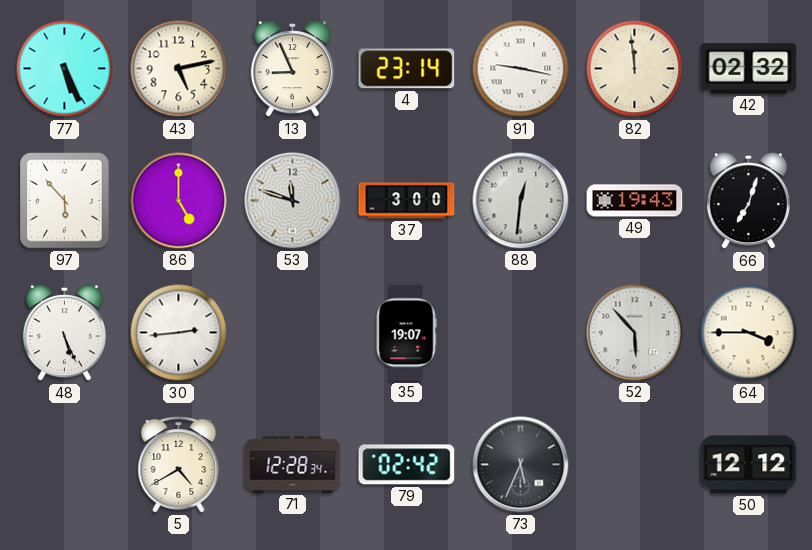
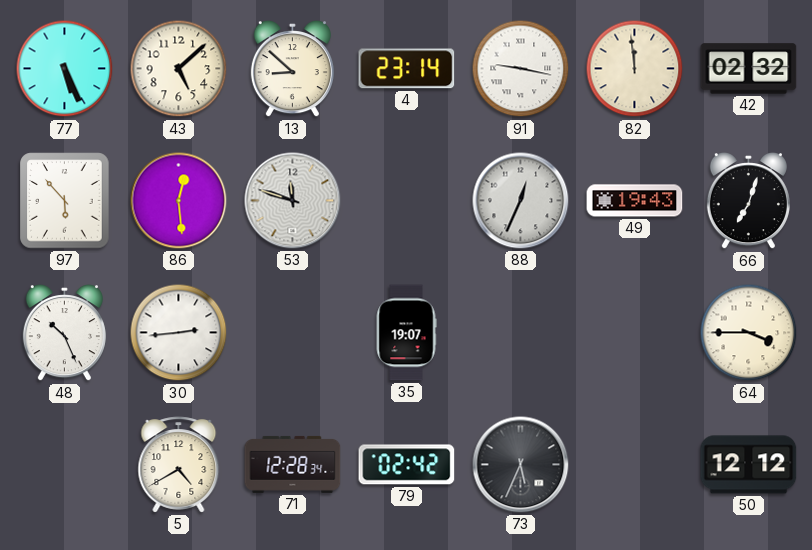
43: 5:13 -> 5:08
13: 8:56 -> 8:52
86: 5:00 -> 12:29
37: 3:00 -> none
88: 12:31 -> 12:34
48: 5:26 -> 10:26
52: 5:53 -> none
